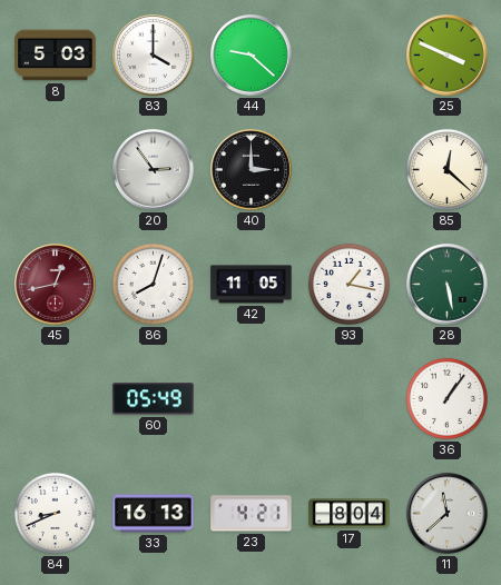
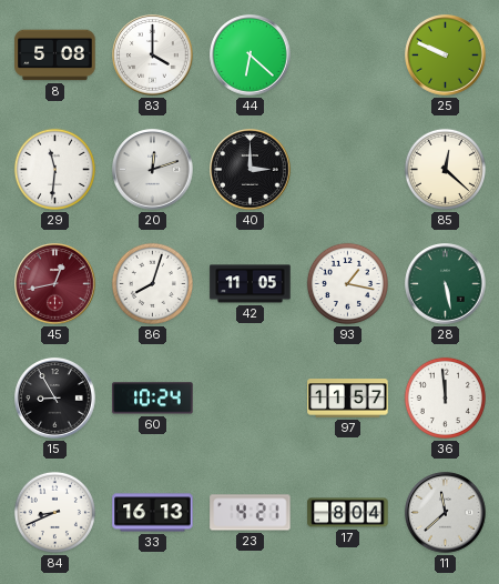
8: 5:03 -> 5:08
44: 9:22 -> 6:22
25: 3:49 -> 9:49
29: none -> 11:31
20: 2:54 -> 12:12
15: none -> 8:55
60: 05:49 -> 10:24
97: none -> 11:57
36: 1:06 -> 11:59
